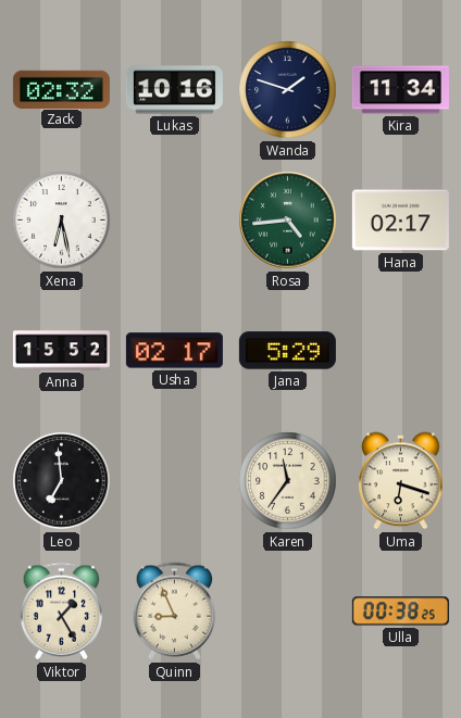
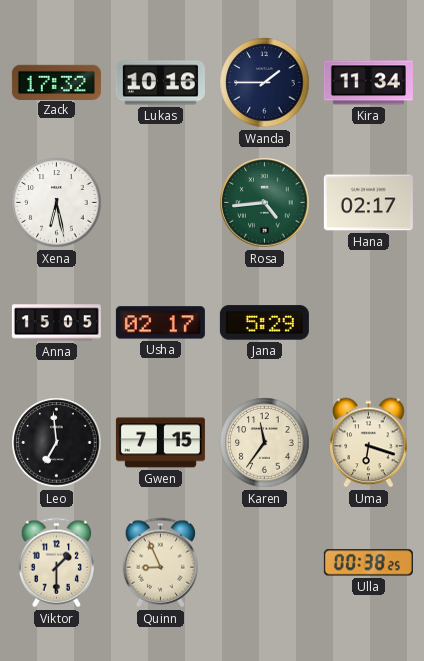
Zack: 02:32 -> 17:32
Wanda: 1:48 -> 1:45
Anna: 15:52 -> 15:05
Gwen: none -> 7:15
Viktor: 1:25 -> 1:30
